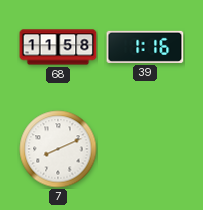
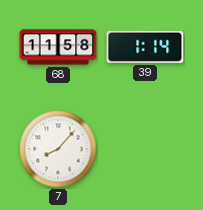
39: 1:16 -> 1:14
7: 8:11 -> 8:07
